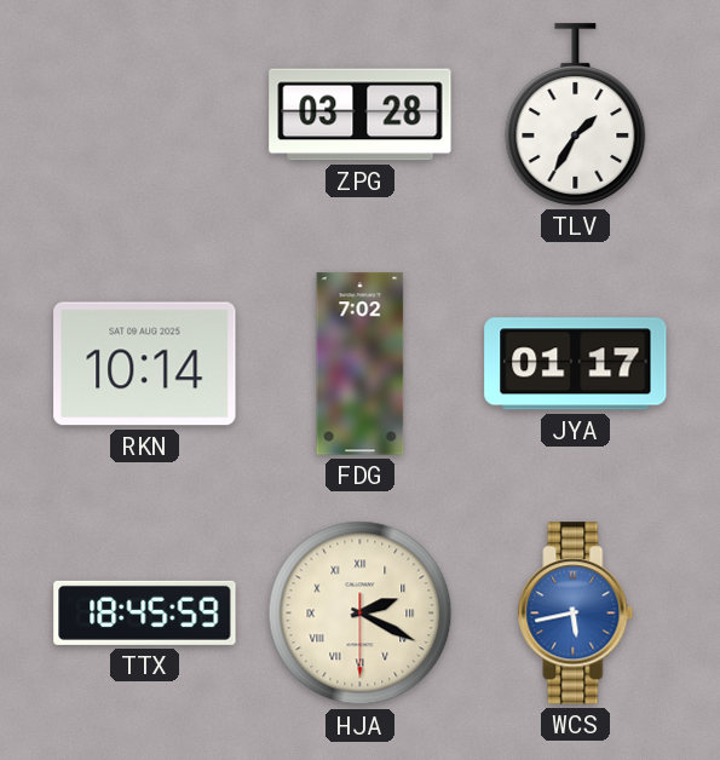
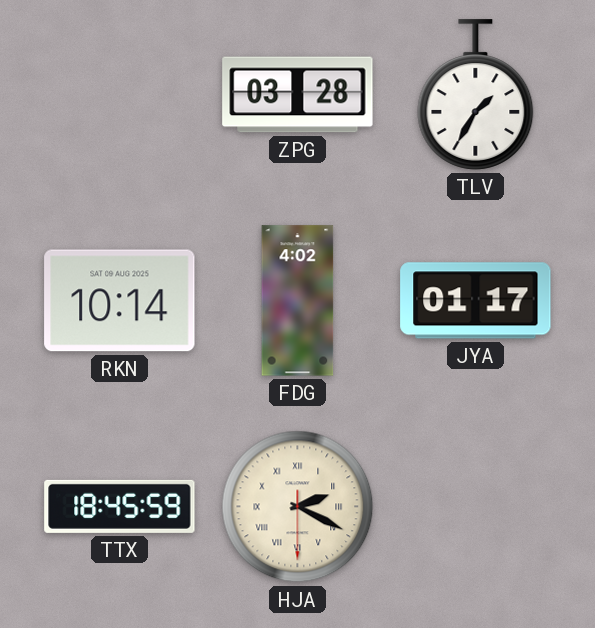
FDG: 7:02 -> 4:02
WCS: 5:43 -> none
